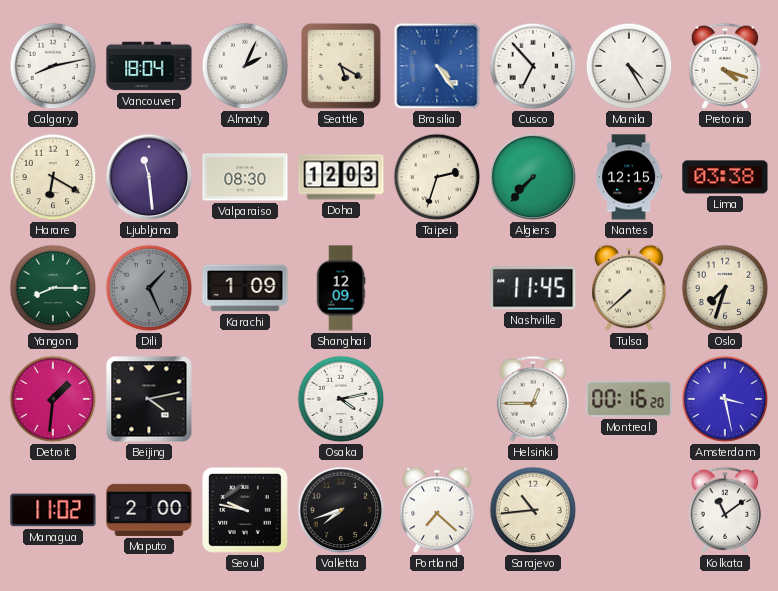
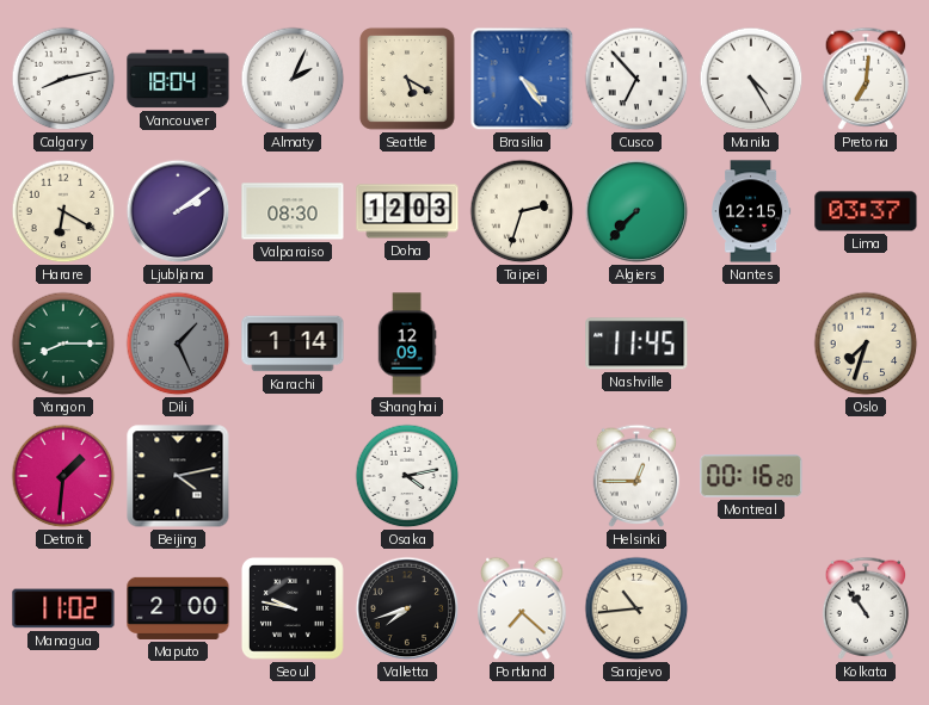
Pretoria: 4:18 -> 7:01
Ljubljana: 11:29 -> 2:09
Lima: 03:38 -> 03:37
Karachi: 1:09 -> 1:14
Tulsa: 7:38 -> none
Amsterdam: 3:28 -> none
Kolkata: 11:09 -> 10:54
